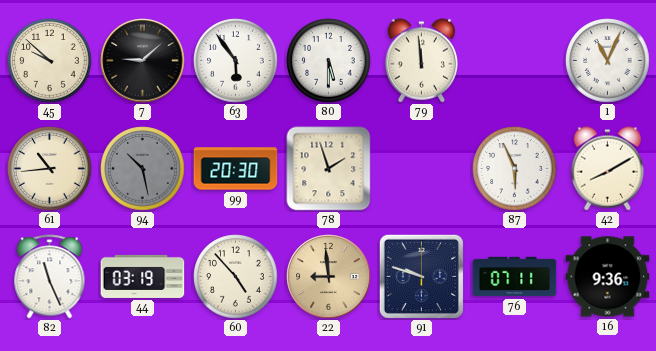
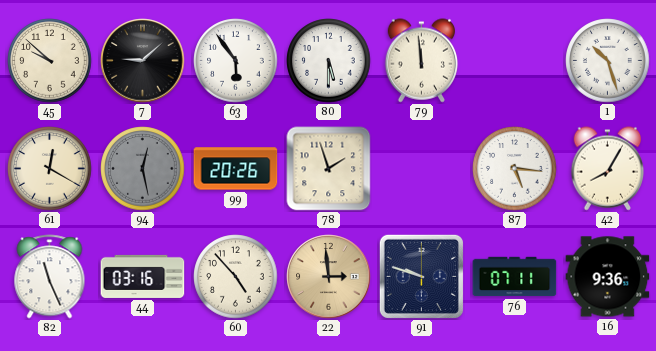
1: 11:04 -> 10:27
61: 10:44 -> 12:20
94: 10:28 -> 12:28
99: 20:30 -> 20:26
87: 5:56 -> 5:16
42: 8:10 -> 8:05
44: 03:19 -> 03:16
22: 8:59 -> 2:59
